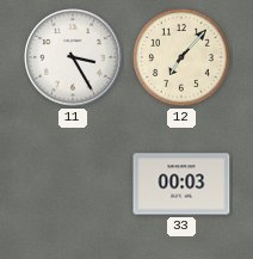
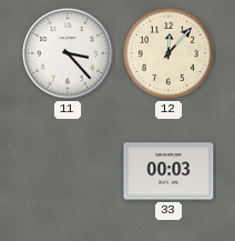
11: 3:25 -> 3:23
12: 7:07 -> 12:07
